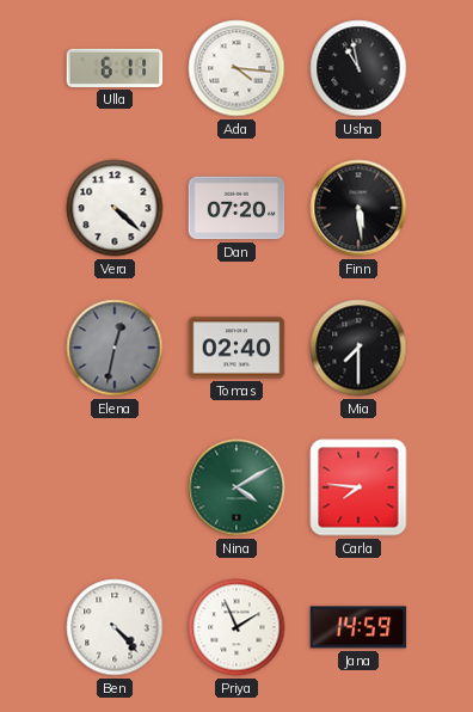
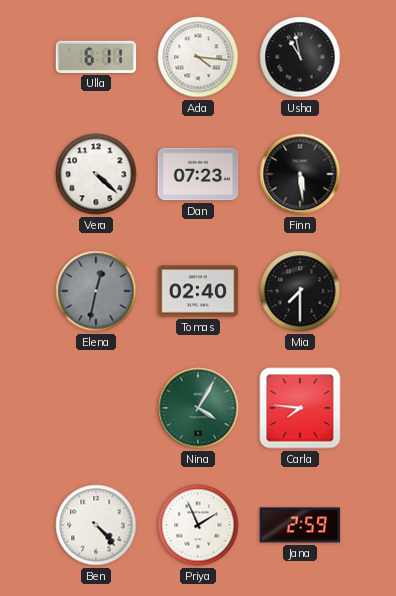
Dan: 07:20 -> 07:23
Nina: 4:10 -> 4:05
Jana: 14:59 -> 2:59
